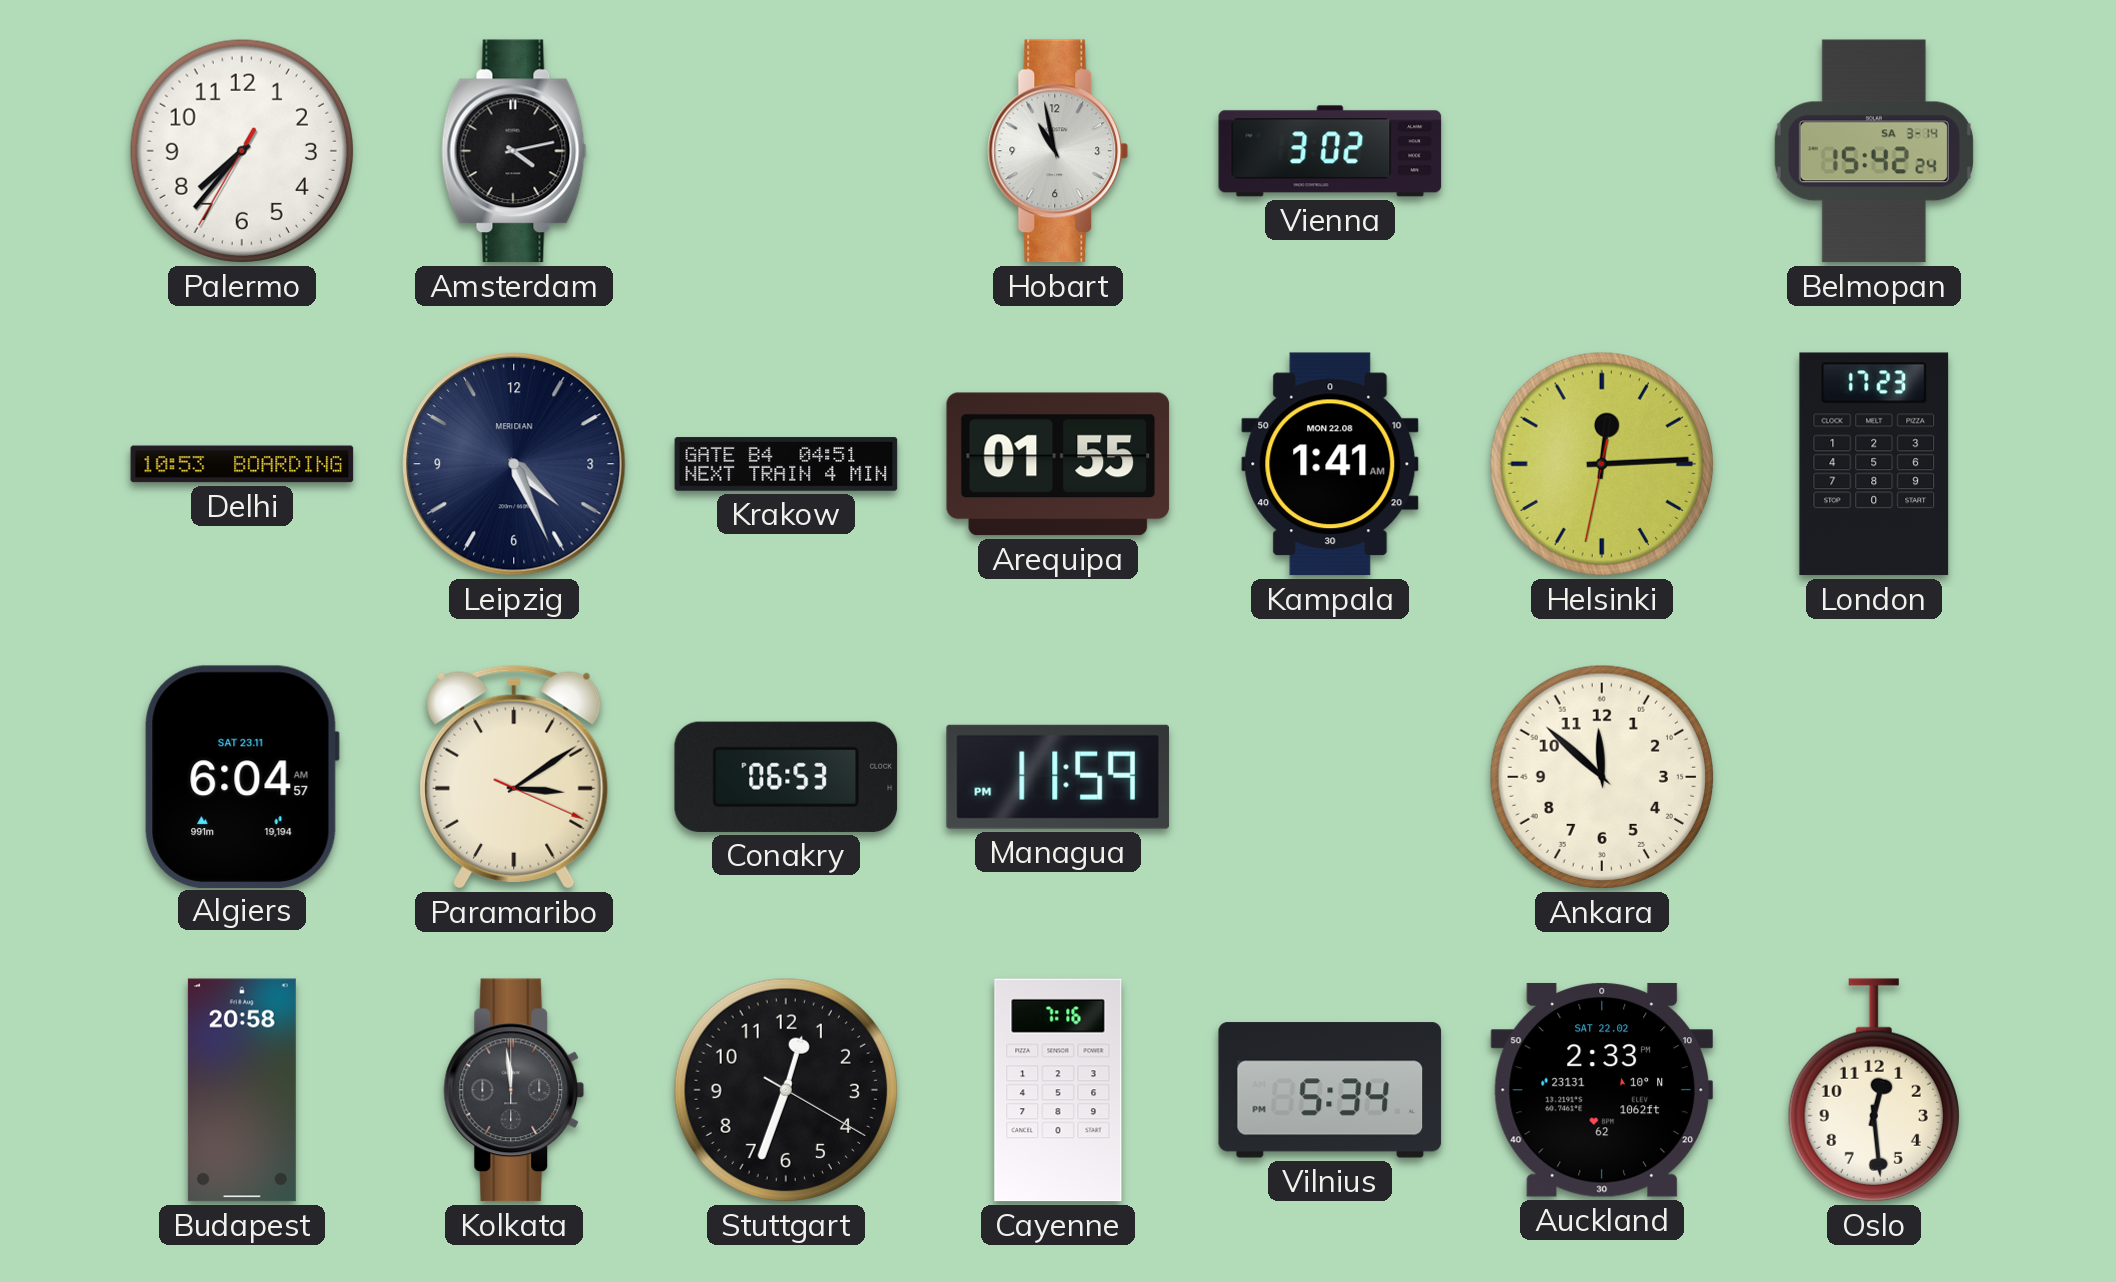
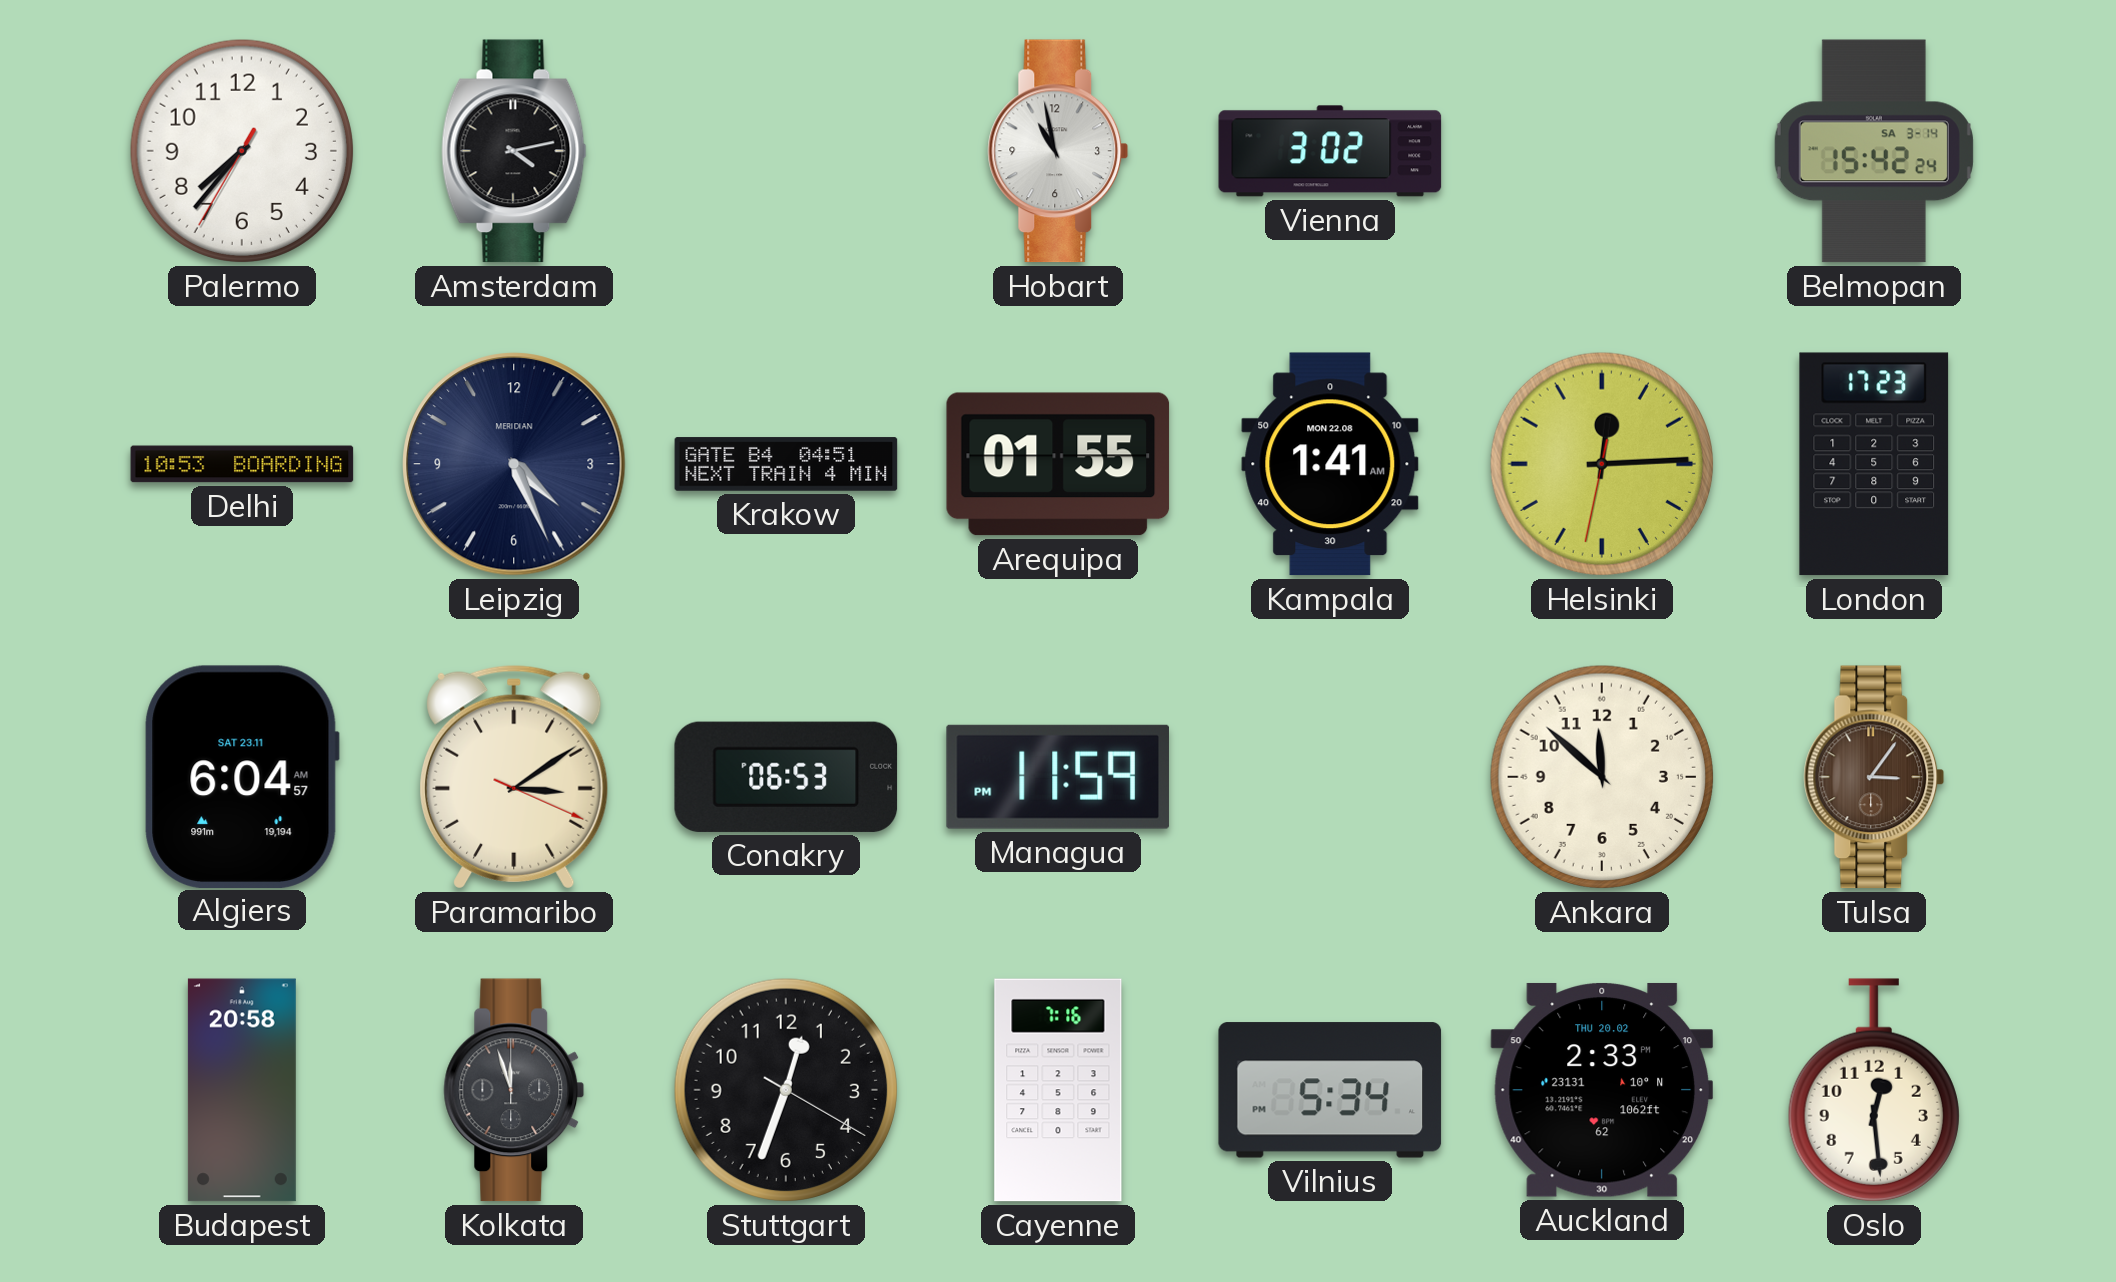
Tulsa: none -> 3:06
Kolkata: 11:59 -> 11:57
Auckland date: SAT 22.02 -> THU 20.02
